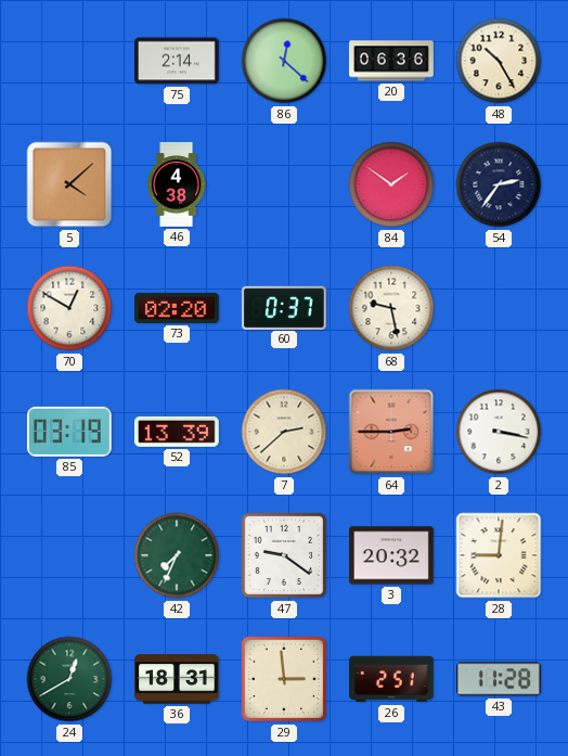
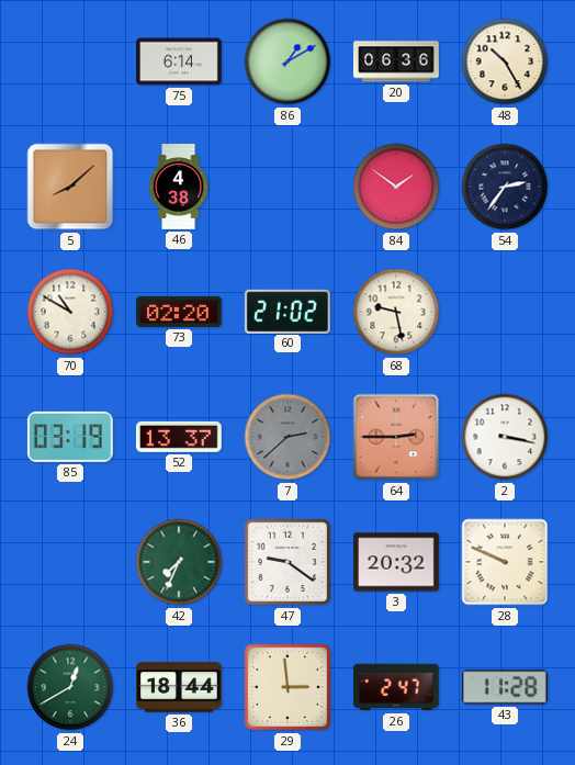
75: 2:14 -> 6:14
86: 12:22 -> 1:10
5: 4:08 -> 8:08
70: 12:50 -> 10:50
60: 0:37 -> 21:02
52: 13:39 -> 13:37
7 dial: cream -> grey
28: 9:01 -> 9:49
36: 18:31 -> 18:44
26: 2:51 -> 2:47
